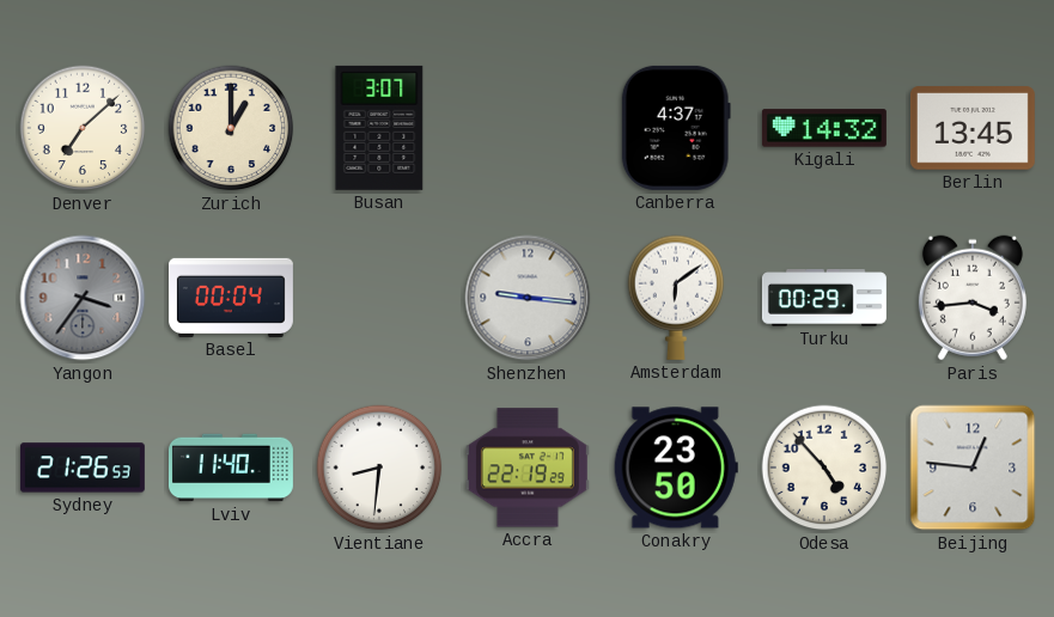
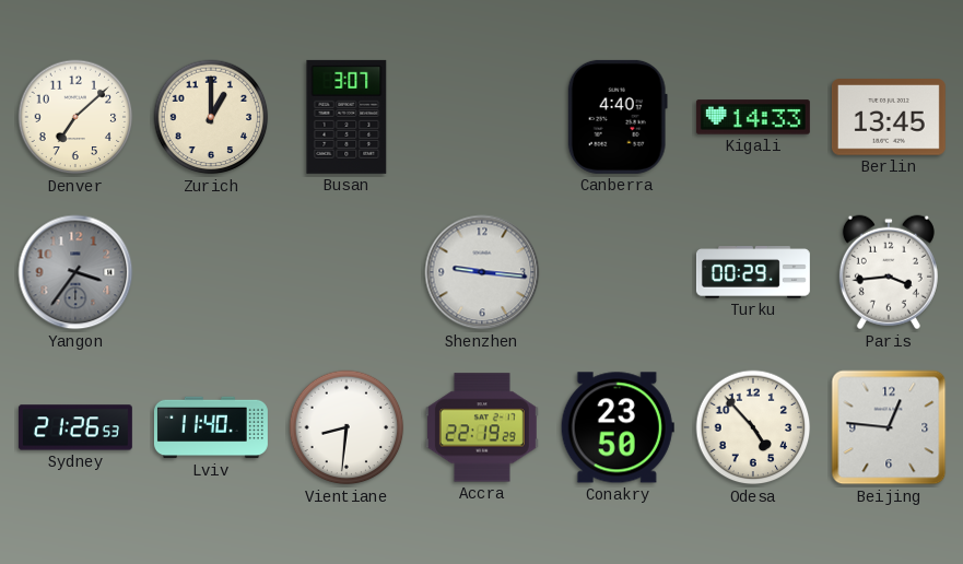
Canberra: 4:37 -> 4:40
Kigali: 14:32 -> 14:33
Basel: 00:04 -> none
Amsterdam: 6:09 -> none
